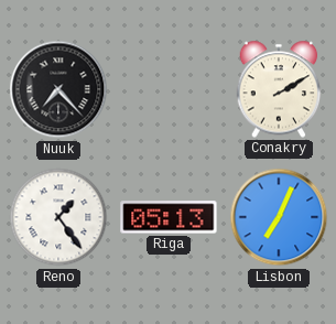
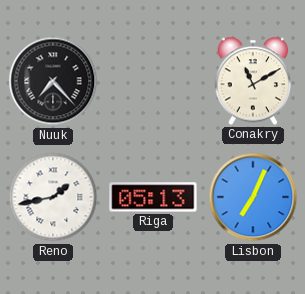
Conakry: 2:10 -> 11:10
Reno: 1:24 -> 1:43
